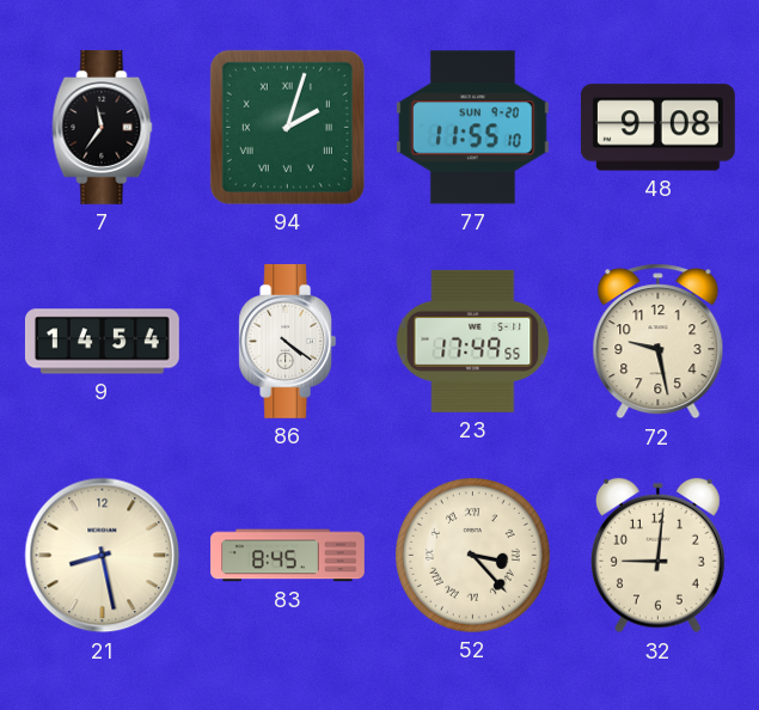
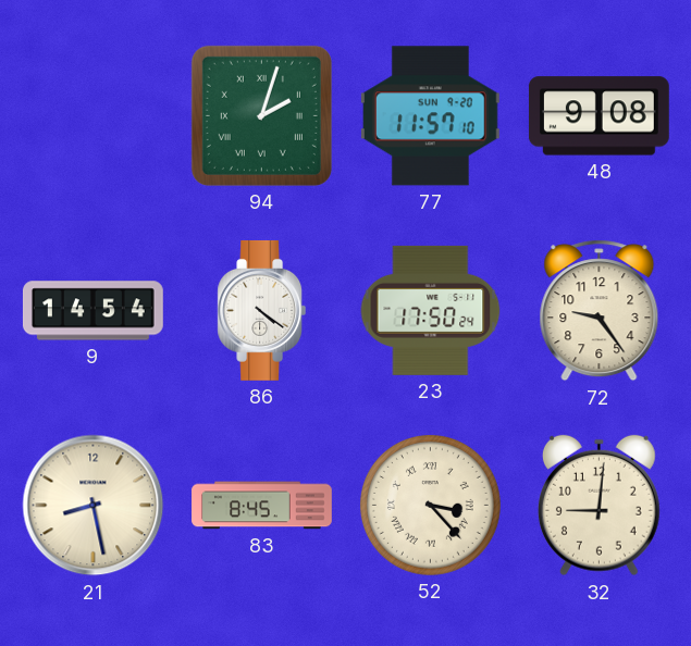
7: 11:36 -> none
77: 11:55 -> 11:57
23: 17:49 -> 17:50
72: 9:28 -> 9:24
